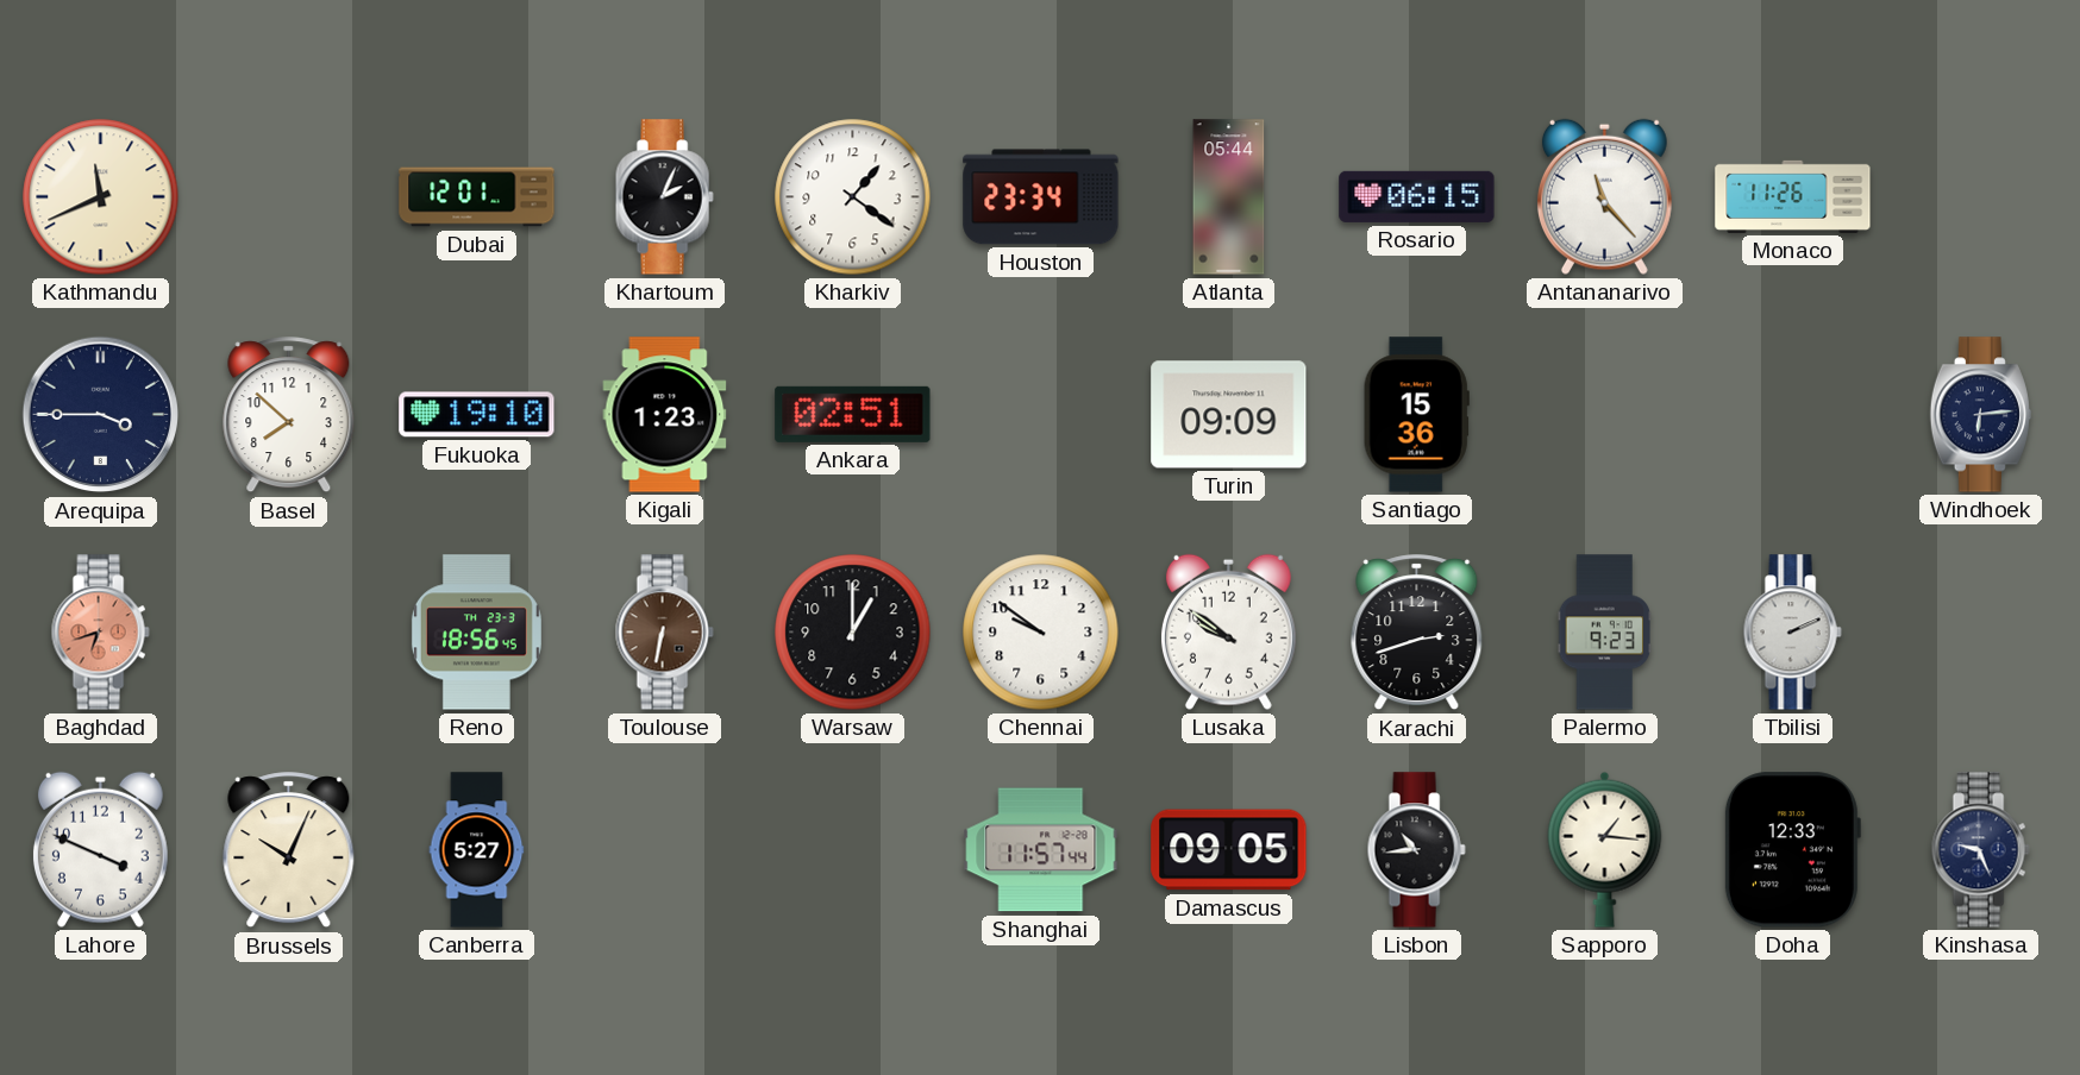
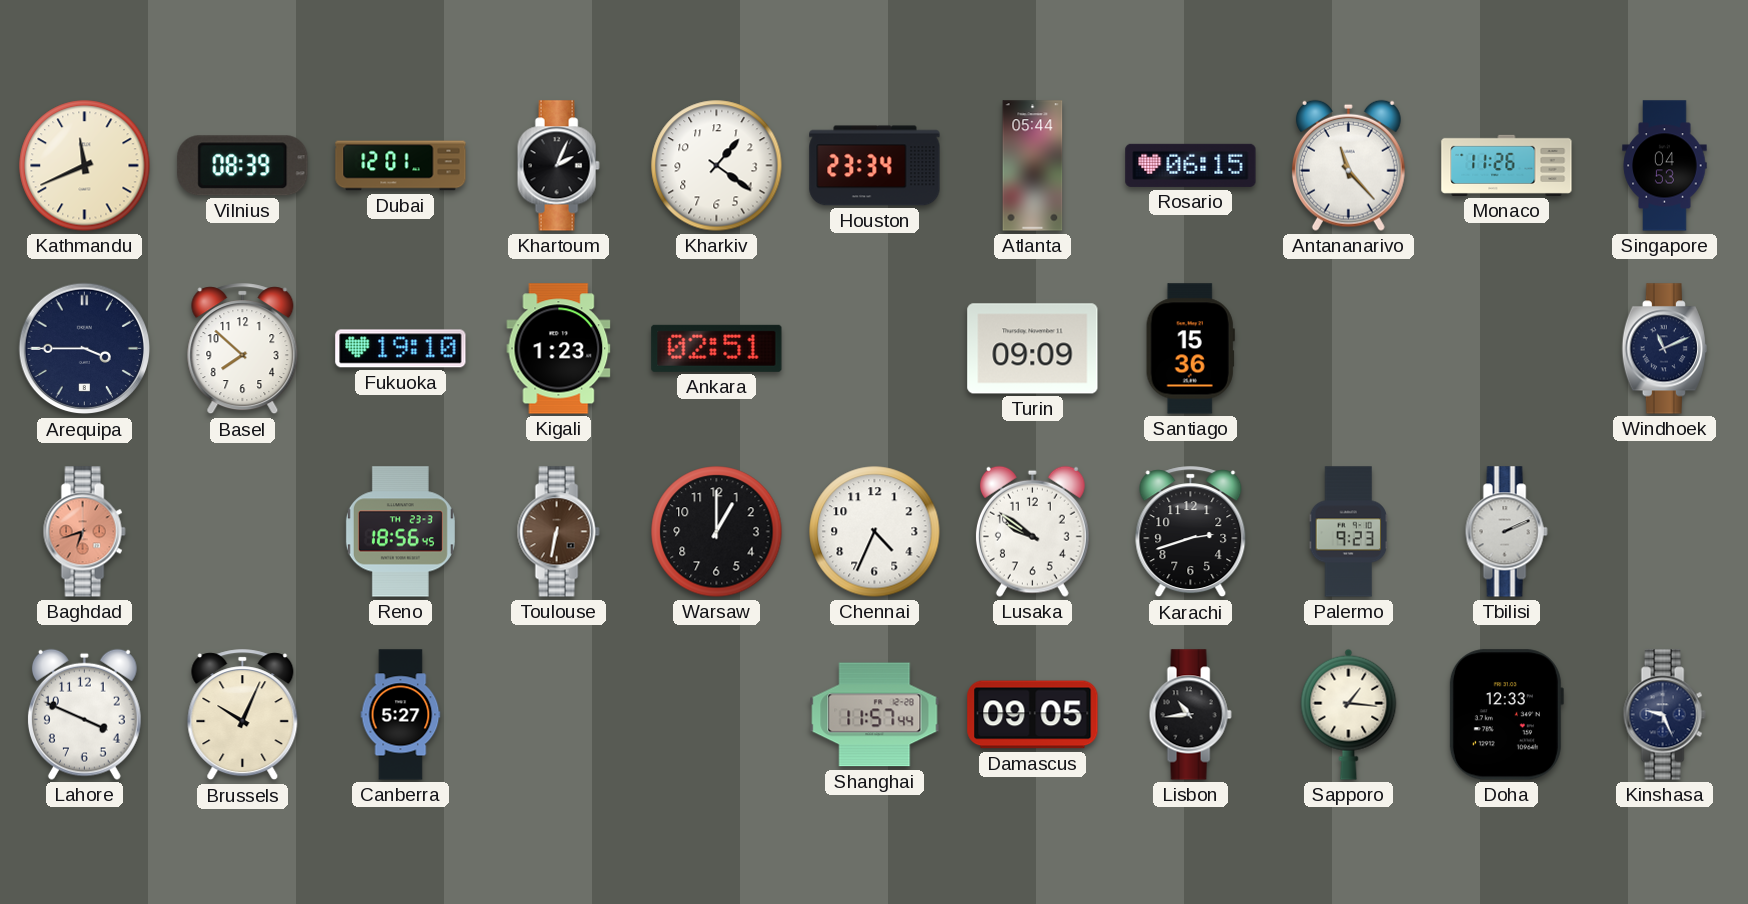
Vilnius: none -> 08:39
Singapore: none -> 04:53
Windhoek: 6:14 -> 11:11
Chennai: 9:51 -> 4:34
